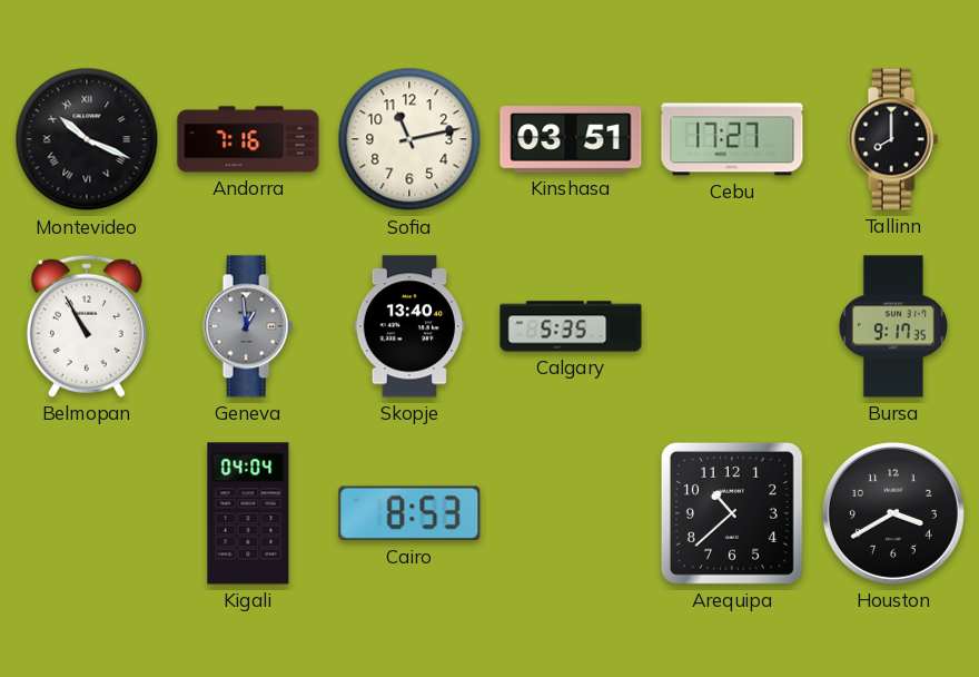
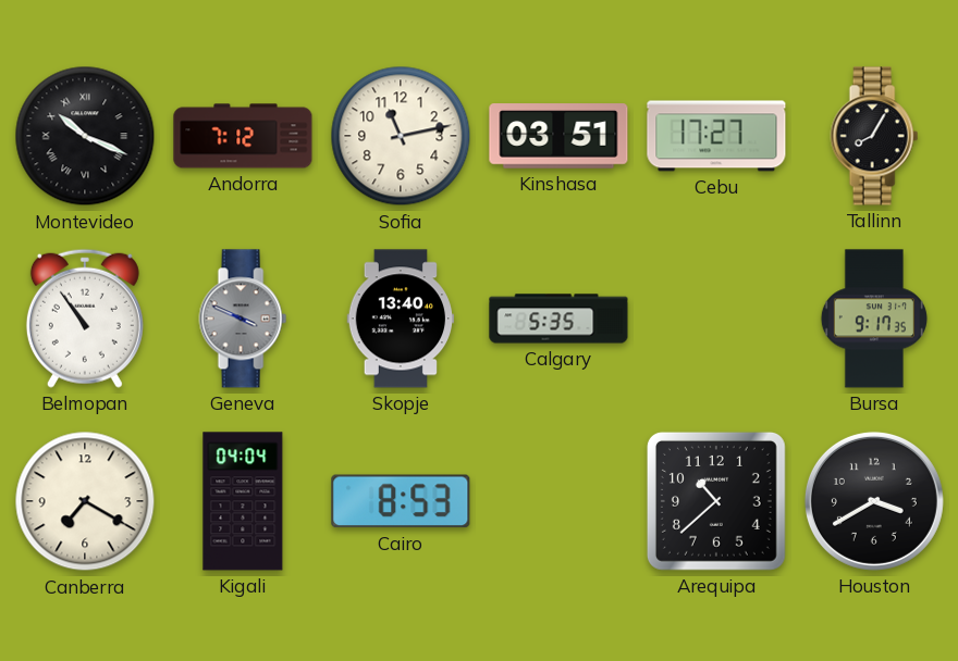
Andorra: 7:16 -> 7:12
Tallinn: 8:00 -> 8:05
Belmopan: 10:55 -> 10:54
Geneva: 12:59 -> 3:49
Canberra: none -> 7:20
